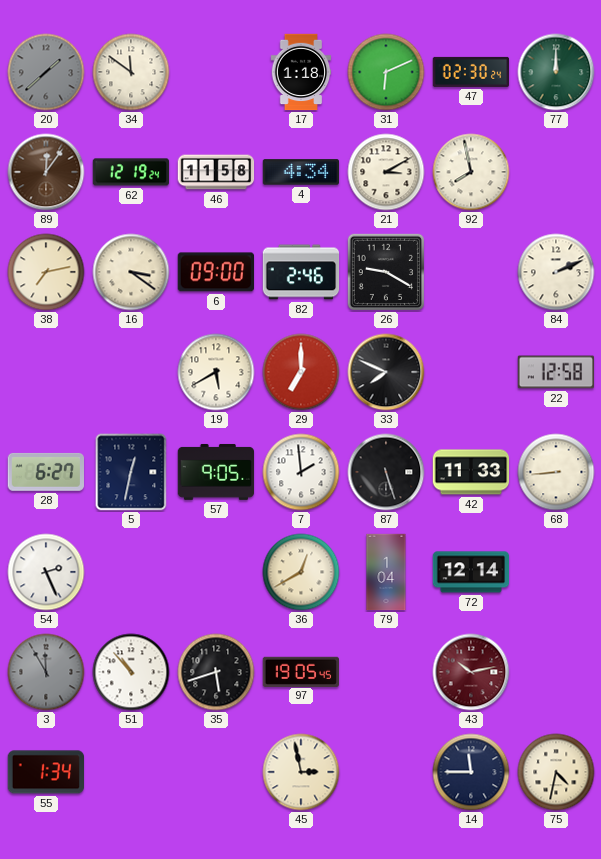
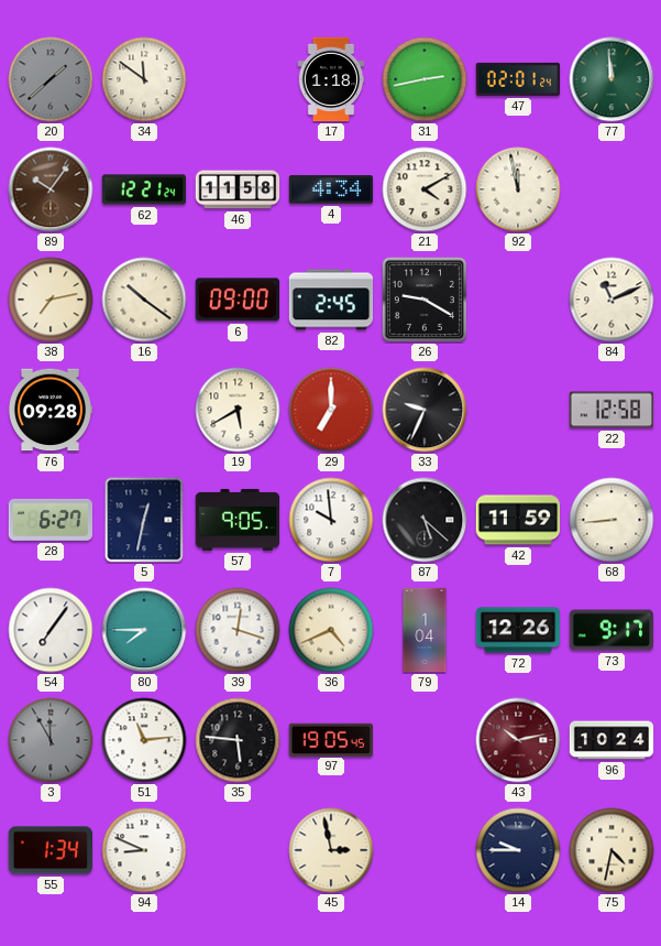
31: 6:11 -> 2:43
47: 02:30 -> 02:01
77: 12:00 -> 11:59
89: 12:06 -> 10:06
62: 12:19 -> 12:21
21: 3:10 -> 4:10
92: 7:58 -> 11:58
16: 3:21 -> 10:21
82: 2:46 -> 2:45
84: 2:11 -> 11:11
76: none -> 09:28
33: 7:49 -> 9:34
7: 1:59 -> 9:59
87: 5:27 -> 5:22
42: 11:33 -> 11:59
54: 2:26 -> 7:06
80: none -> 7:45
39: none -> 12:18
36: 12:40 -> 4:41
72: 12:14 -> 12:26
73: none -> 9:17
51: 10:53 -> 11:14
35: 5:42 -> 5:46
96: none -> 10:24
94: none -> 8:49
14: 11:45 -> 9:45
